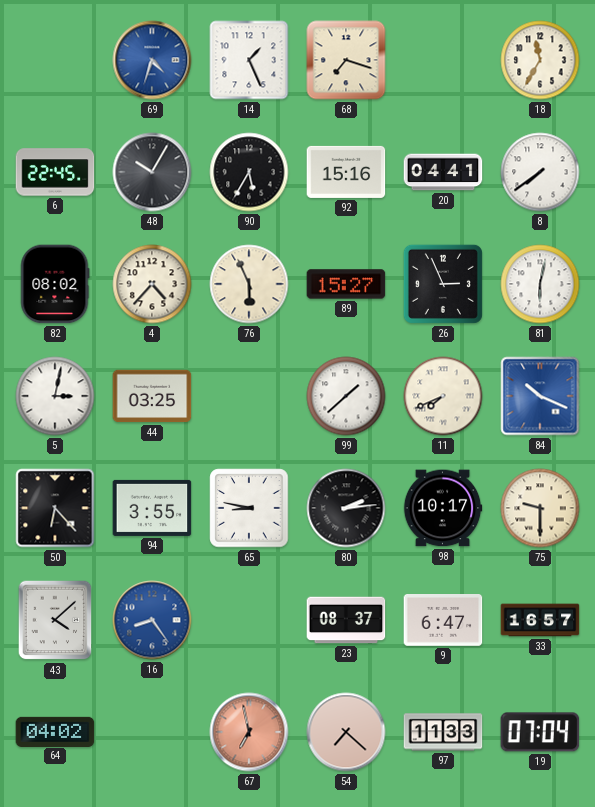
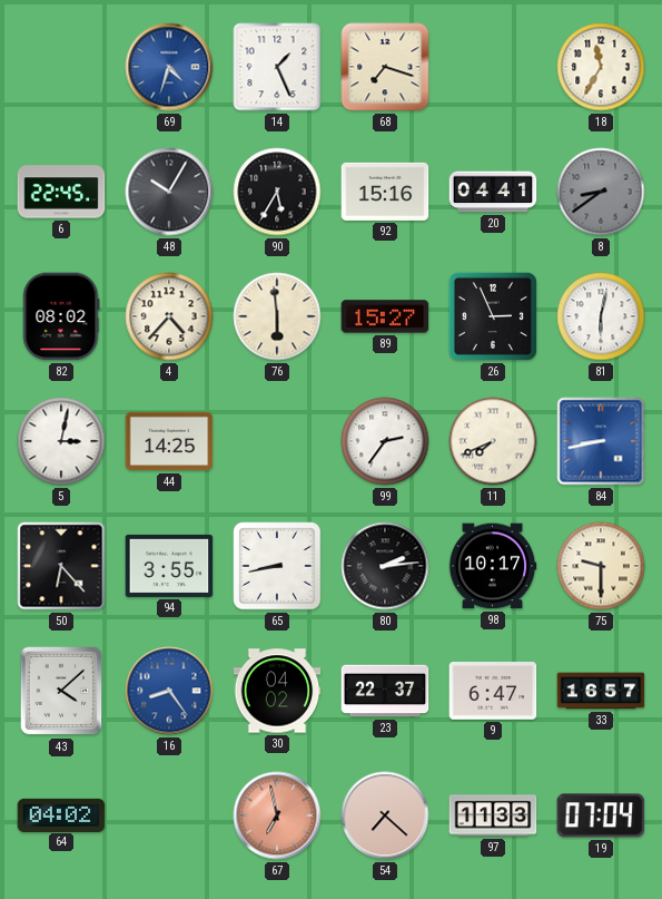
8: 7:39 -> 8:39
8 dial: white -> grey
76: 5:56 -> 5:59
44: 03:25 -> 14:25
99: 1:38 -> 2:36
84: 10:19 -> 8:43
65: 8:47 -> 8:43
30: none -> 04:02
23: 08:37 -> 22:37
